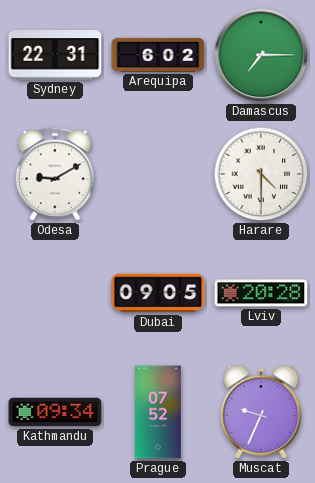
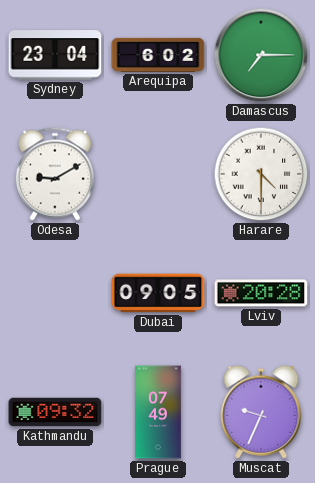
Sydney: 22:31 -> 23:04
Kathmandu: 09:34 -> 09:32
Prague: 07:52 -> 07:49
